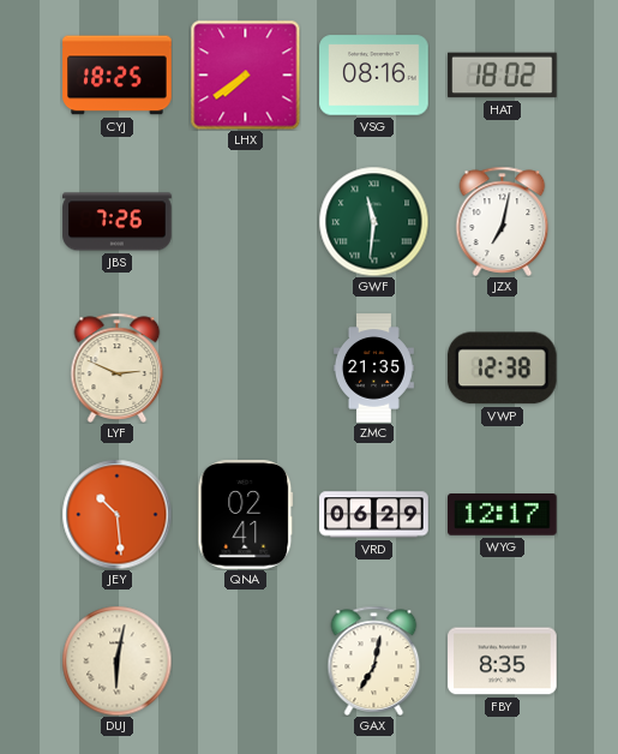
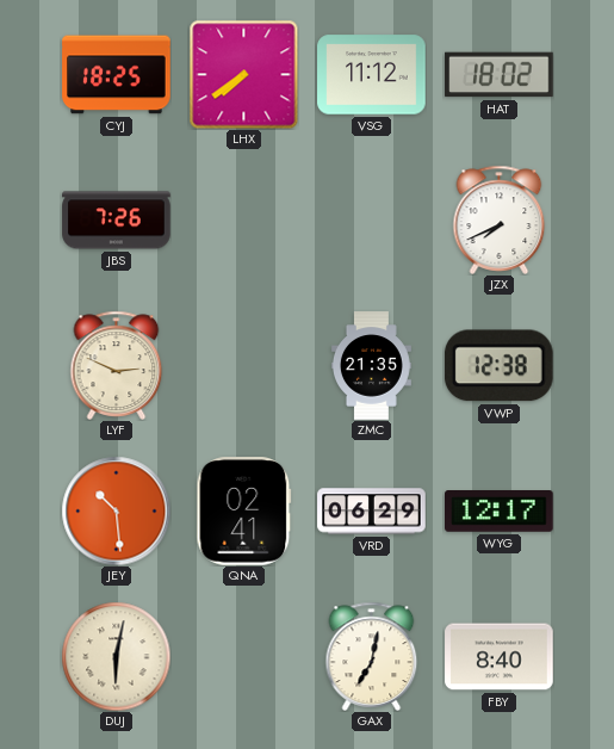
VSG: 08:16 -> 11:12
GWF: 11:31 -> none
JZX: 7:02 -> 7:41
FBY: 8:35 -> 8:40
